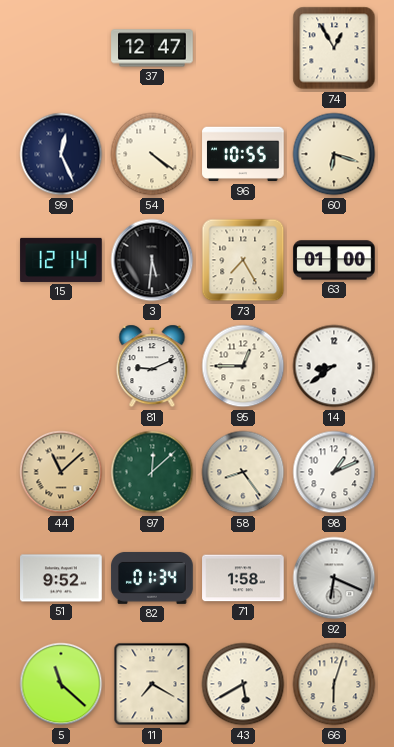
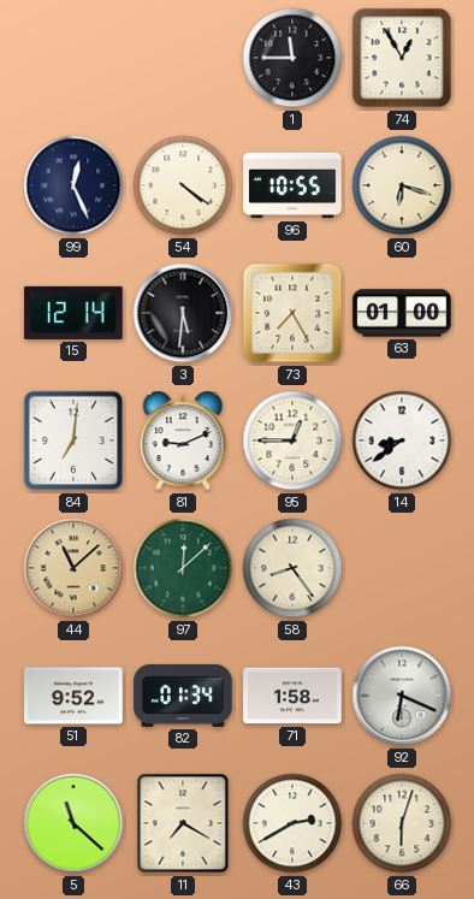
37: 12:47 -> none
1: none -> 11:45
84: none -> 7:01
98: 1:11 -> none
43: 5:40 -> 2:40
